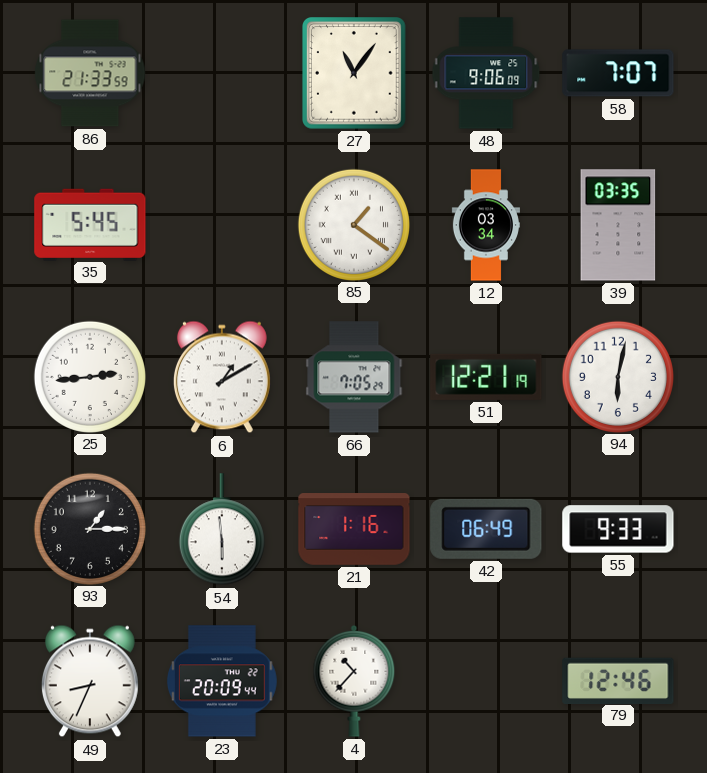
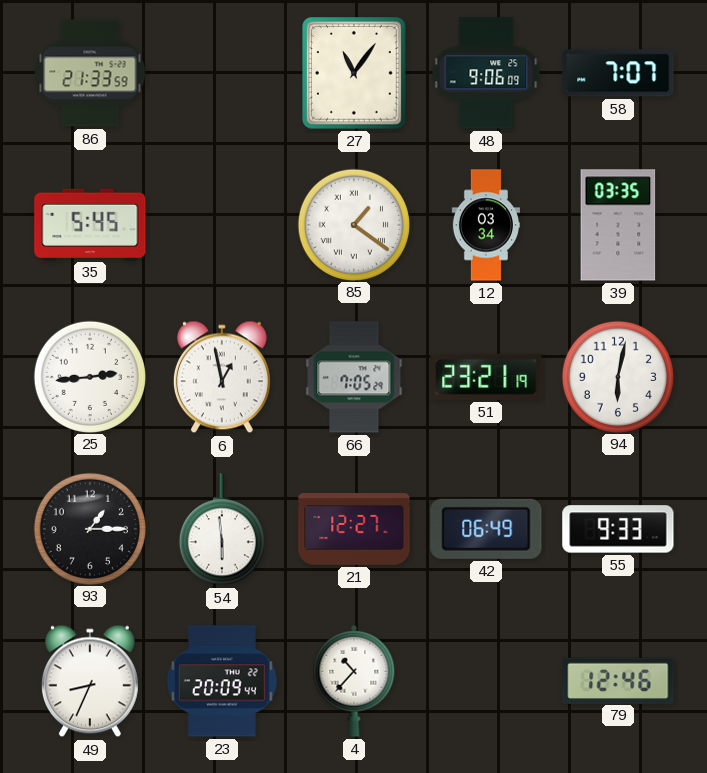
6: 1:10 -> 12:58
51: 12:21 -> 23:21
21: 1:16 -> 12:27
